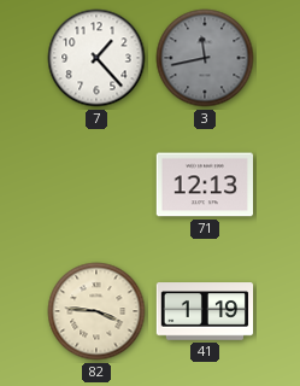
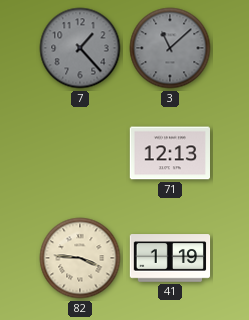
7 dial: white -> grey
3: 11:43 -> 11:08
